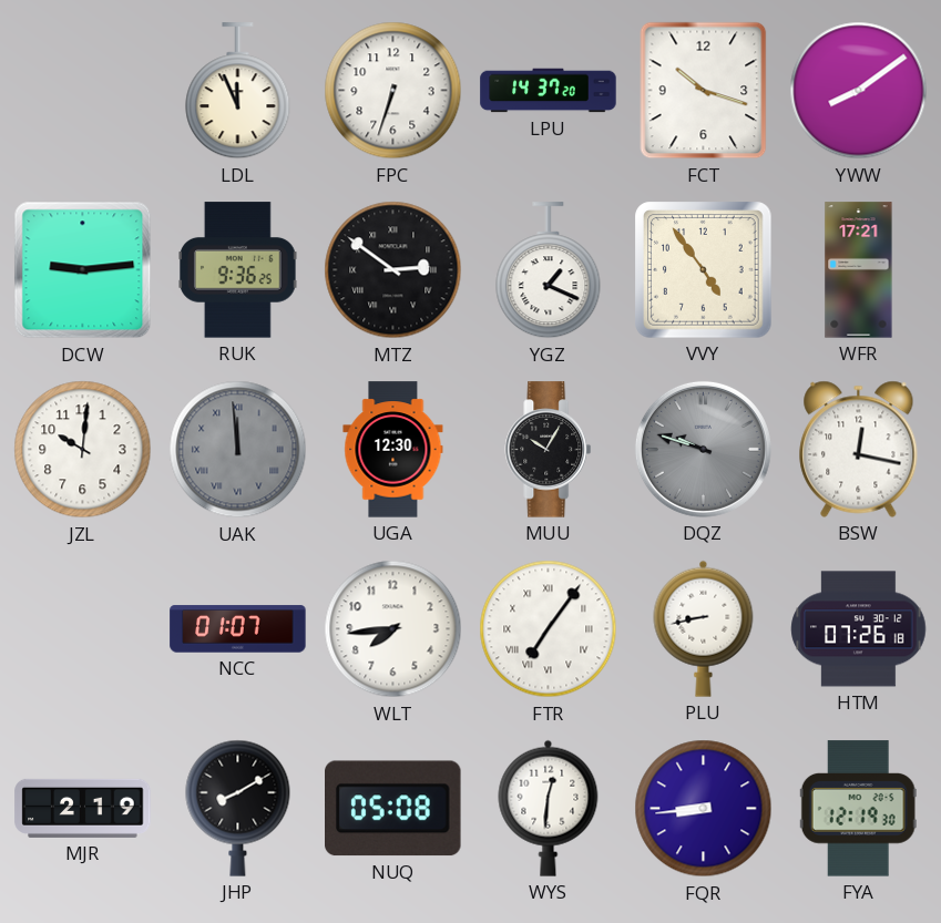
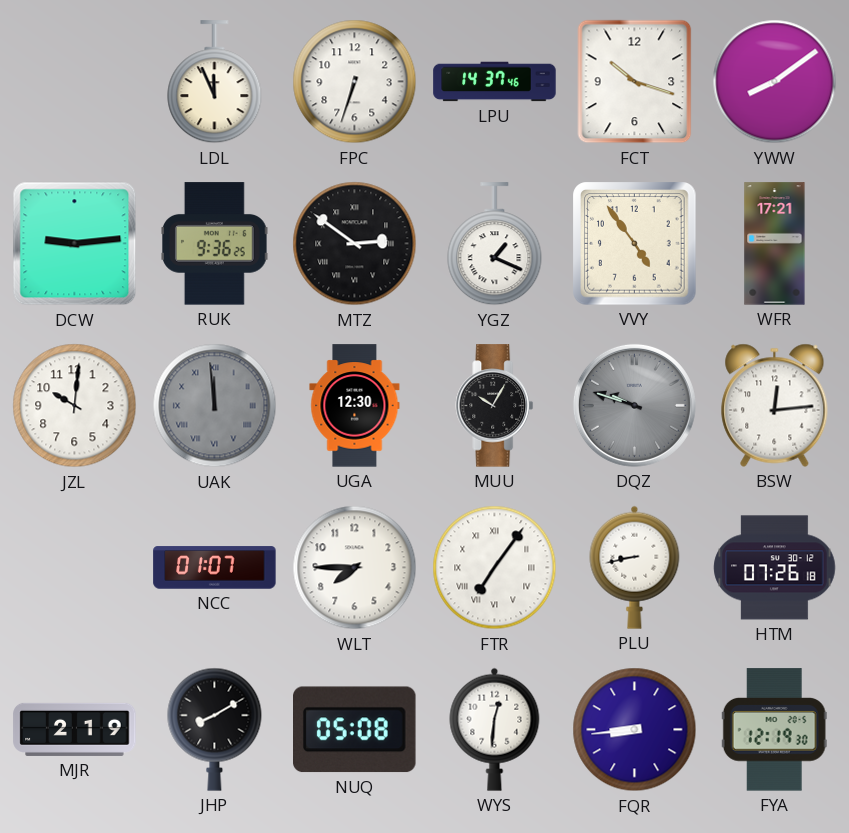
LPU: 14:37:20 -> 14:37:46
BSW: 12:17 -> 12:14
WLT: 7:44 -> 7:45
